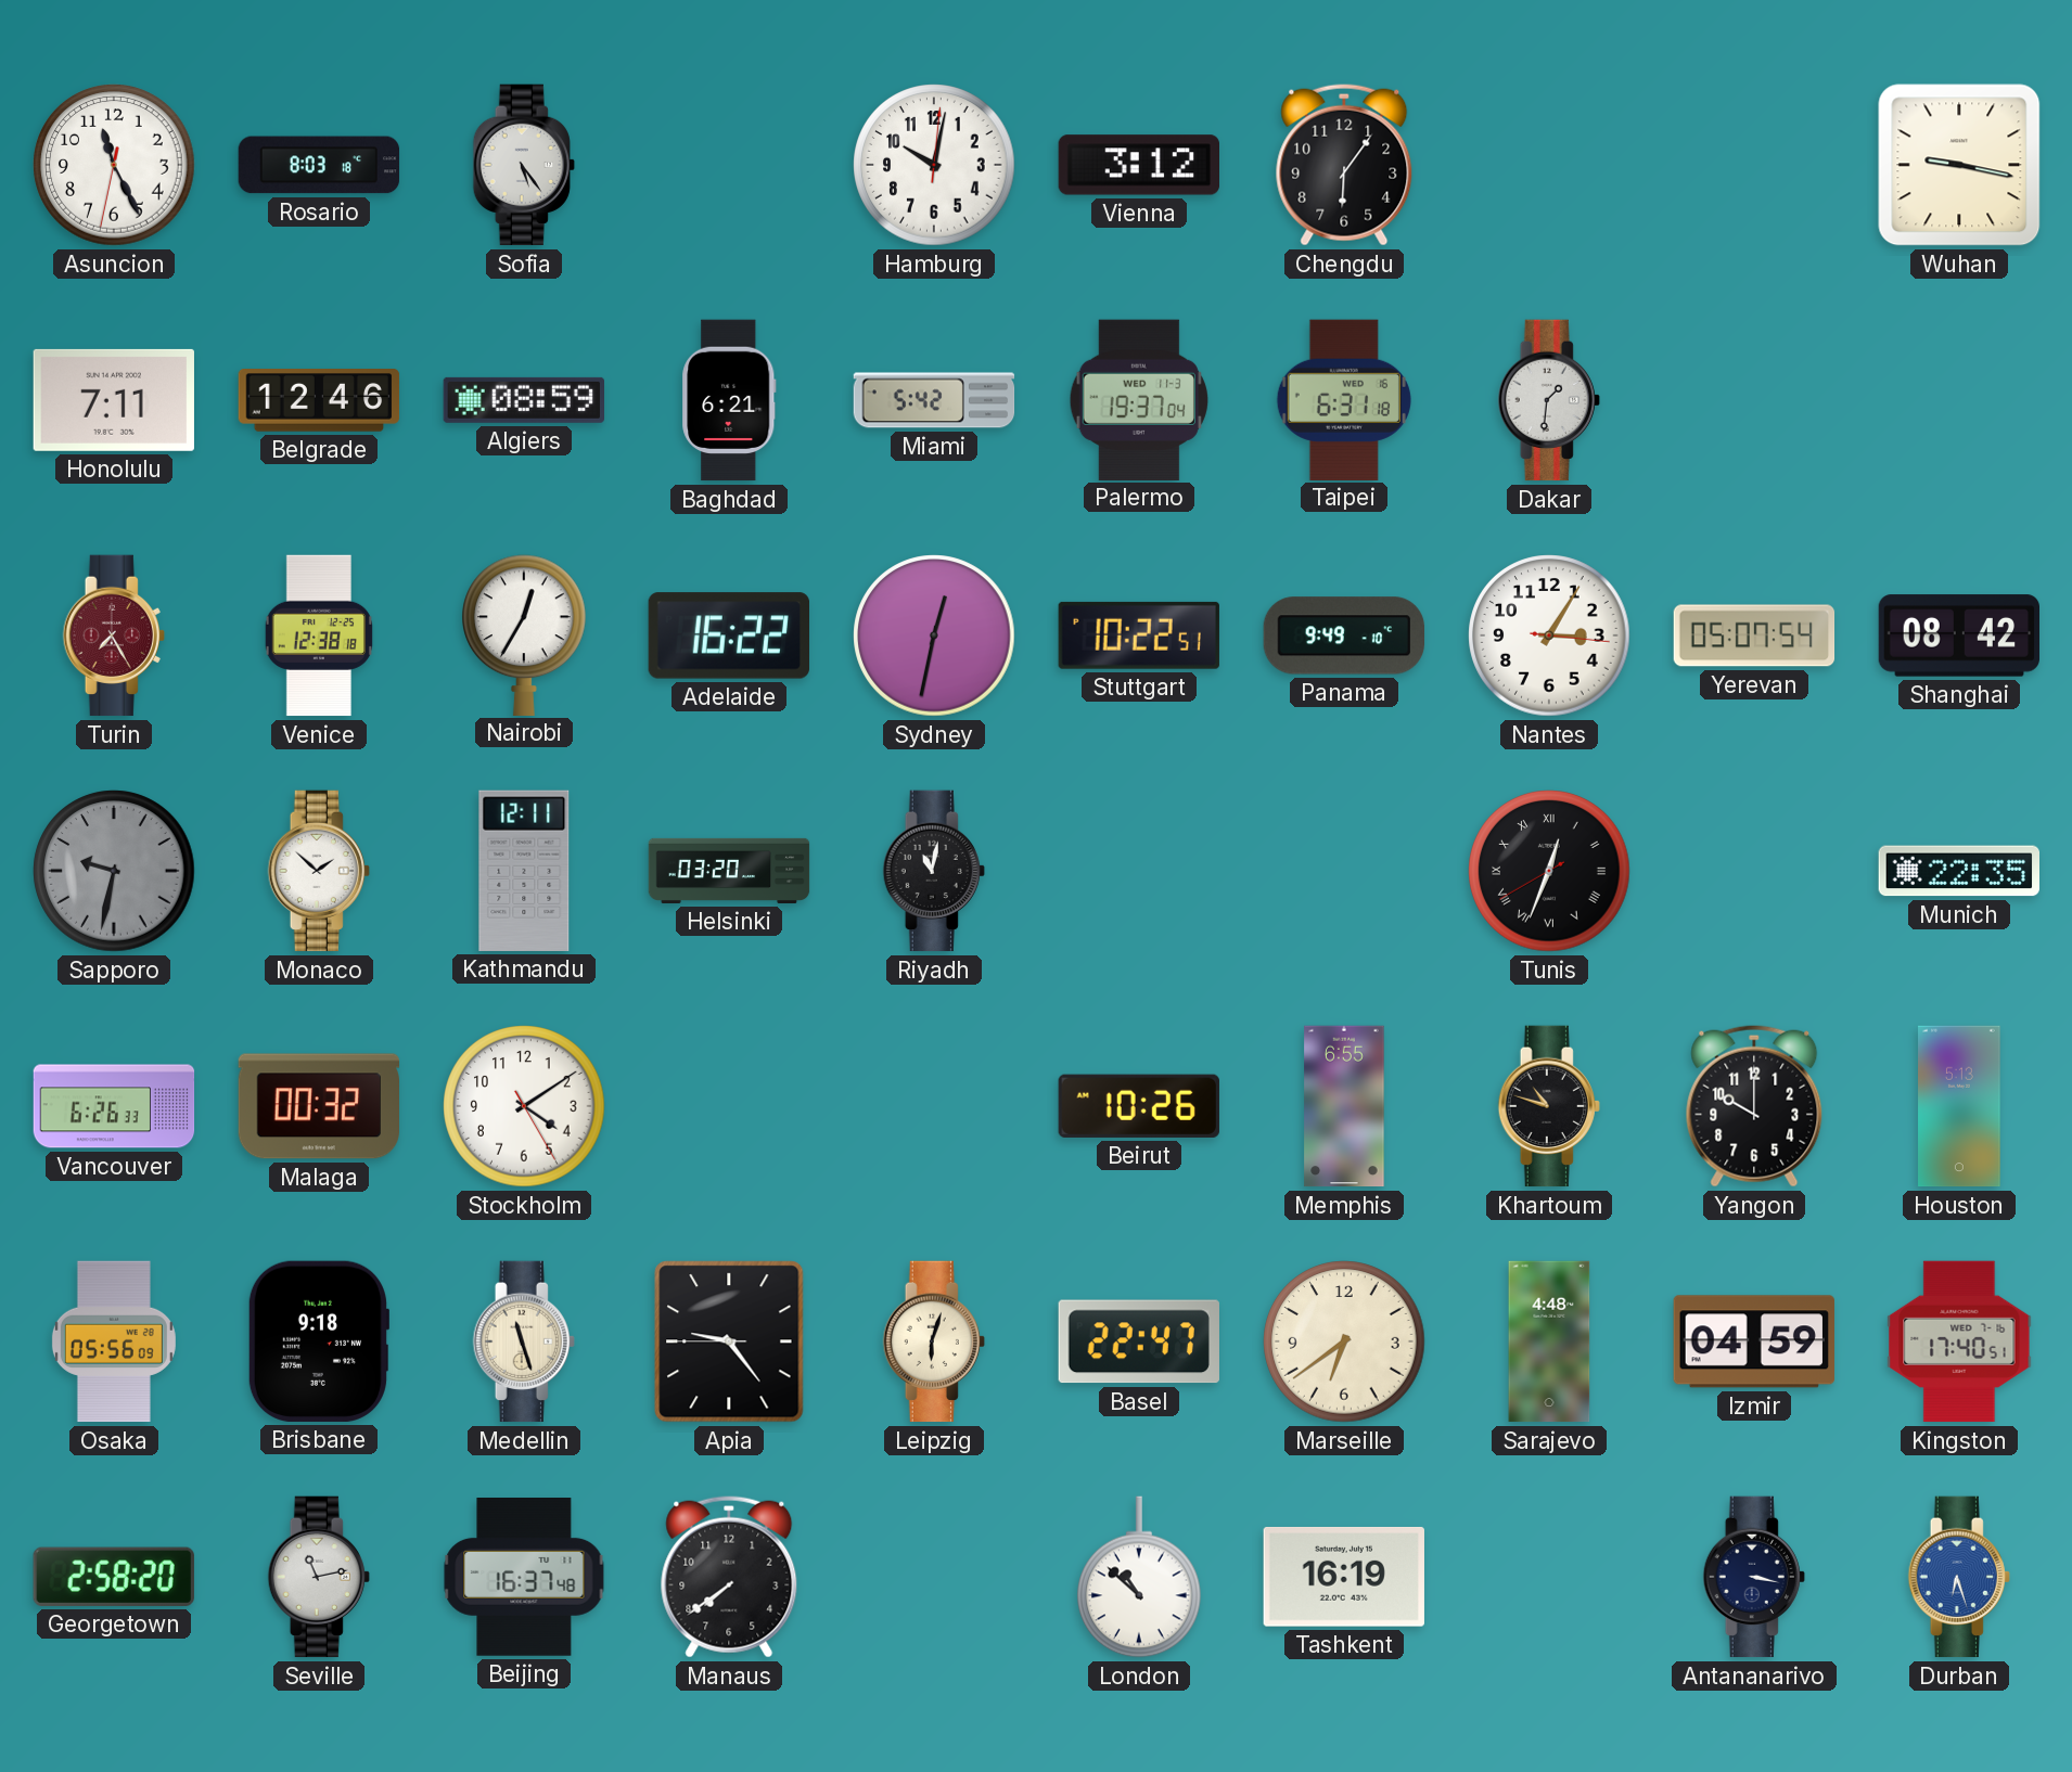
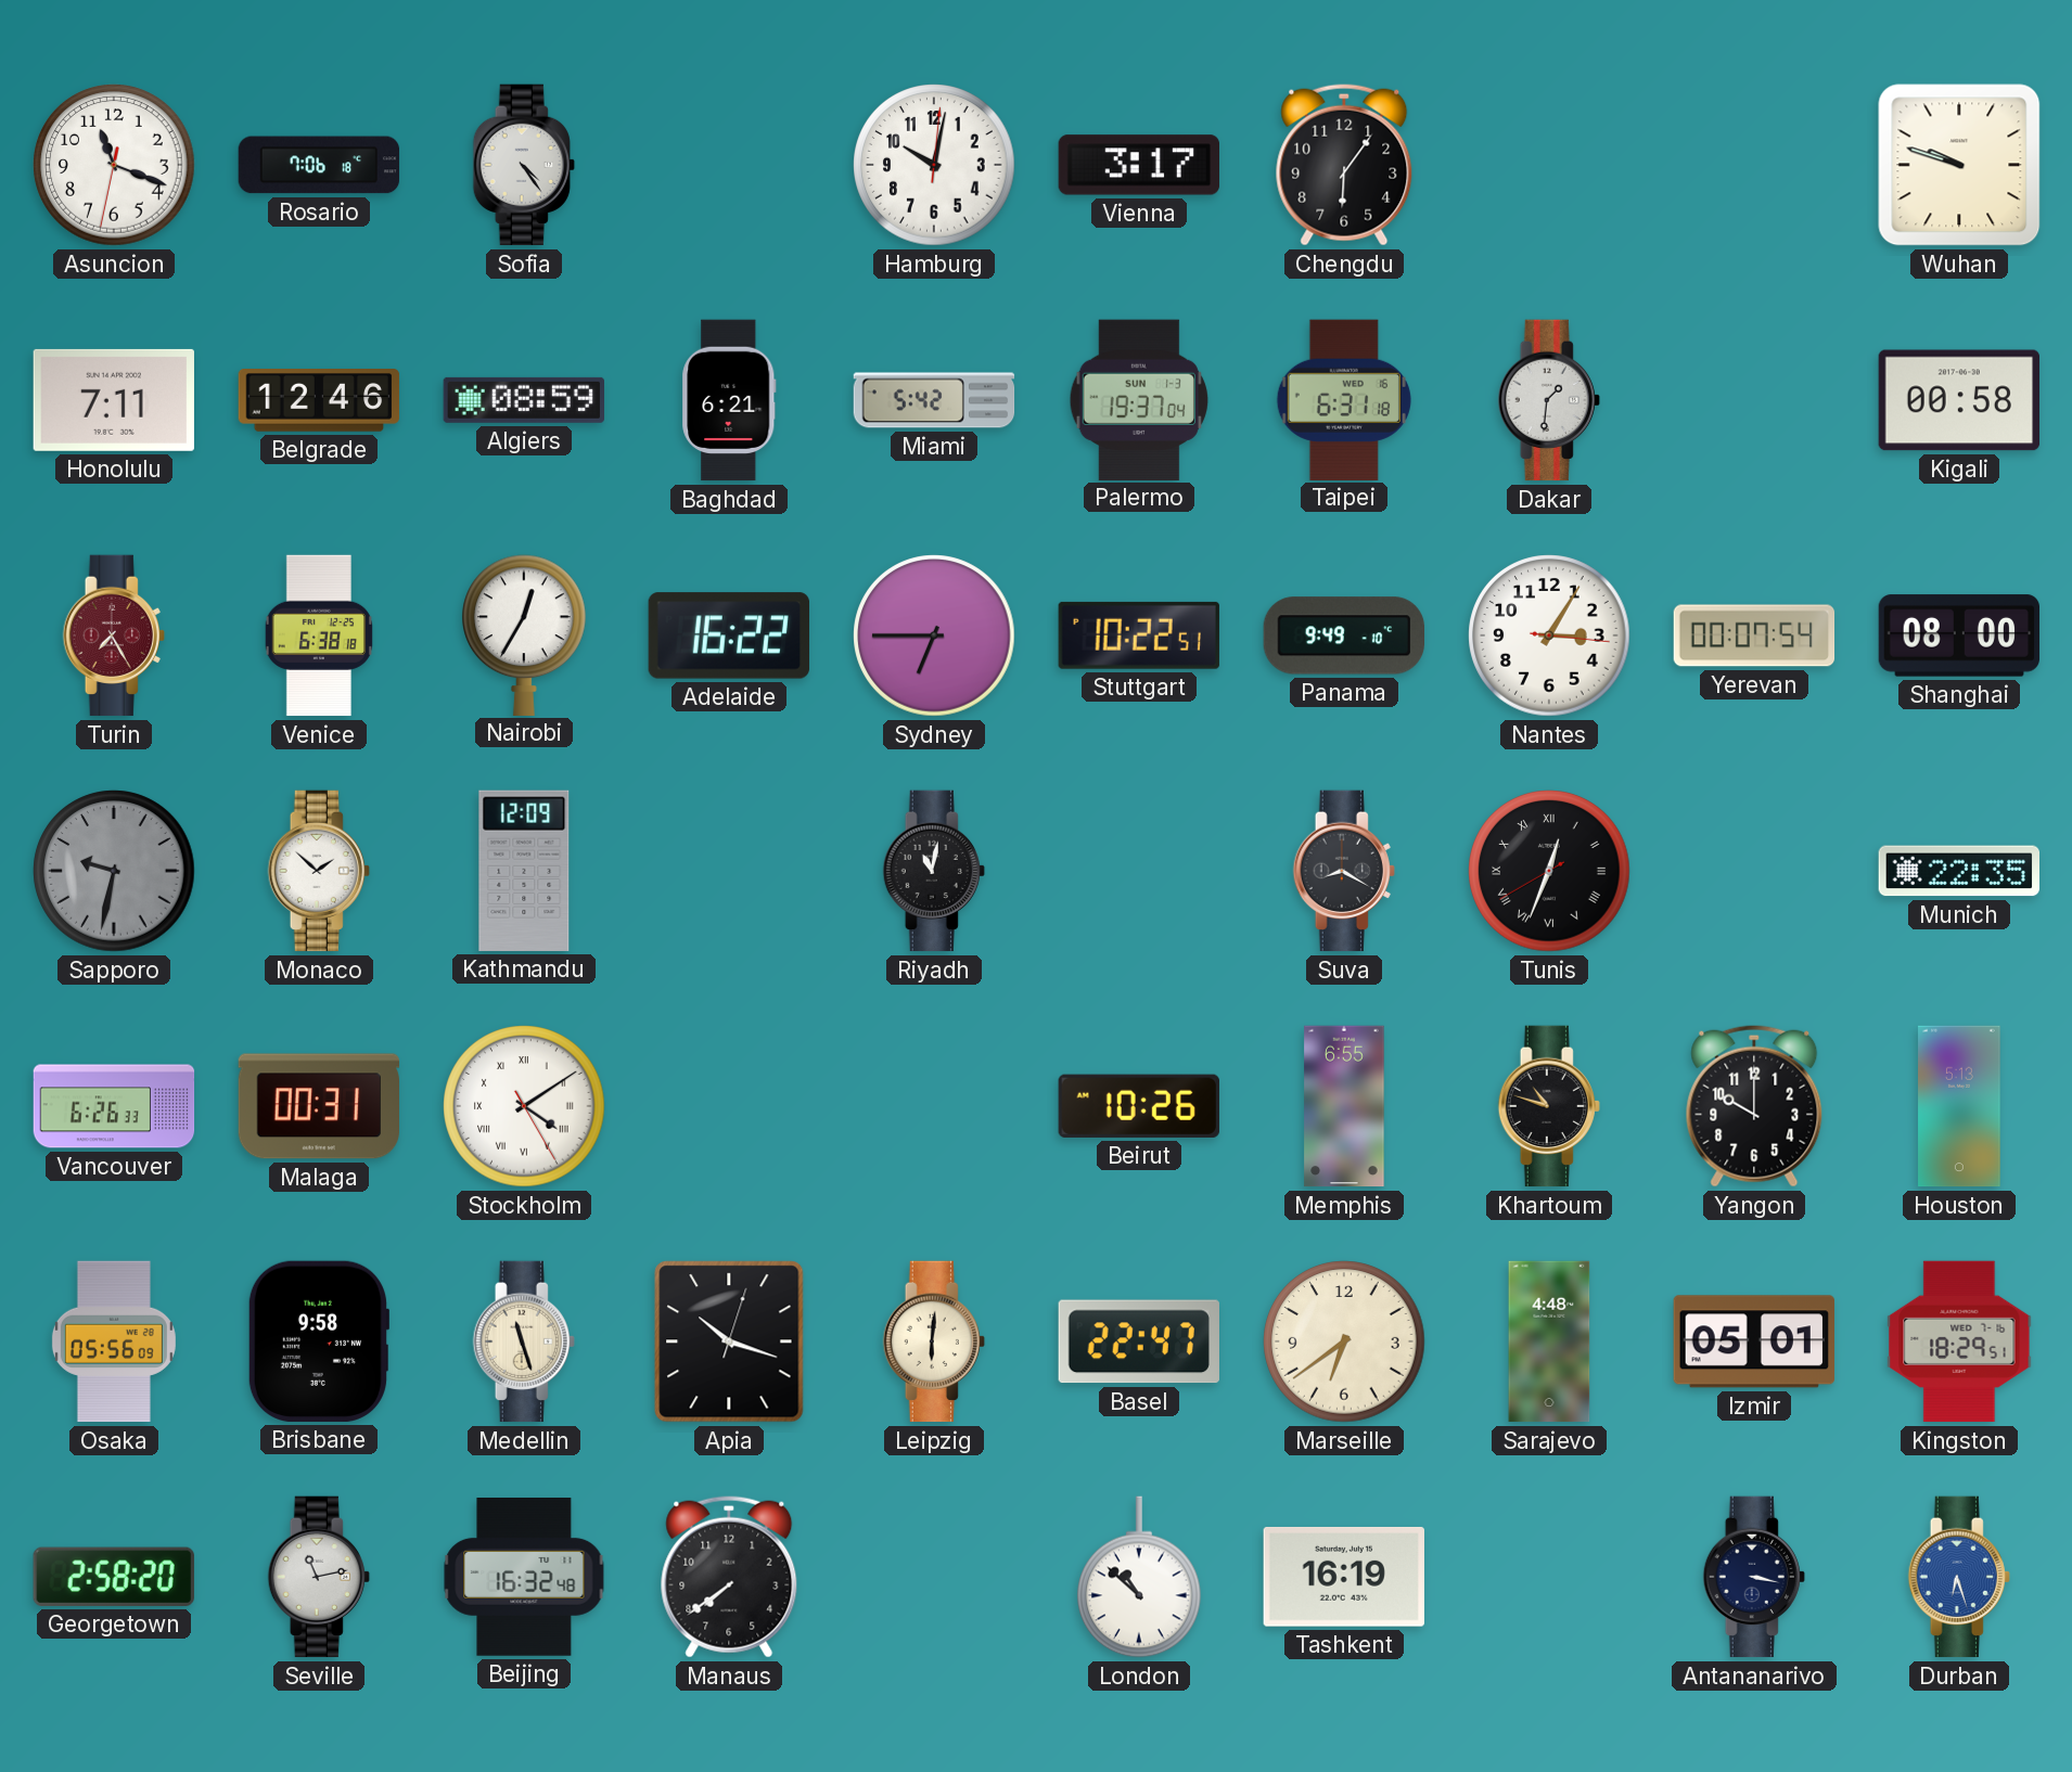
Asuncion: 11:25 -> 11:18
Rosario: 8:03 -> 7:06
Sofia: 5:24 -> 4:24
Vienna: 3:12 -> 3:17
Wuhan: 9:17 -> 9:48
Palermo date: WED 11-3 -> SUN 1-3
Kigali: none -> 00:58
Venice: 12:38 -> 6:38
Sydney: 12:32 -> 6:45
Yerevan: 05:07 -> 00:07
Shanghai: 08:42 -> 08:00
Kathmandu: 12:11 -> 12:09
Helsinki: 03:20 -> none
Suva: none -> 8:20
Malaga: 00:32 -> 00:31
Stockholm numerals: Arabic -> Roman
Brisbane: 9:18 -> 9:58
Apia: 9:23 -> 10:18
Leipzig: 6:03 -> 6:01
Izmir: 04:59 -> 05:01
Kingston: 17:40 -> 18:29
Beijing: 16:37 -> 16:32
